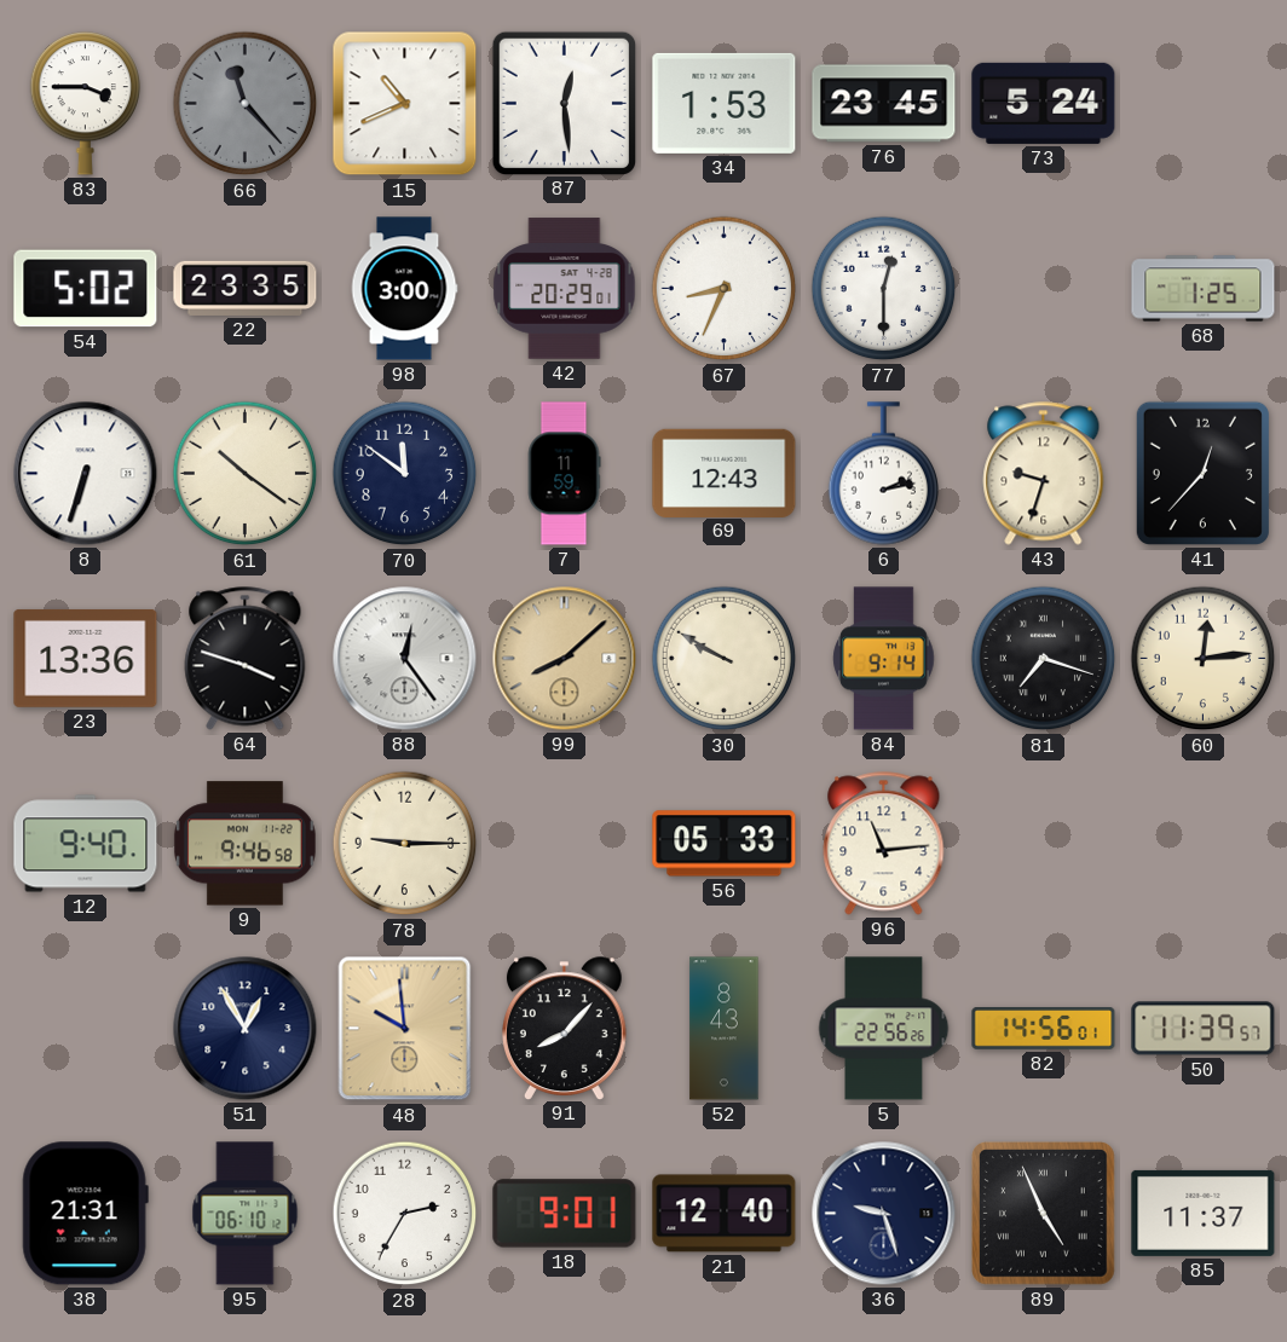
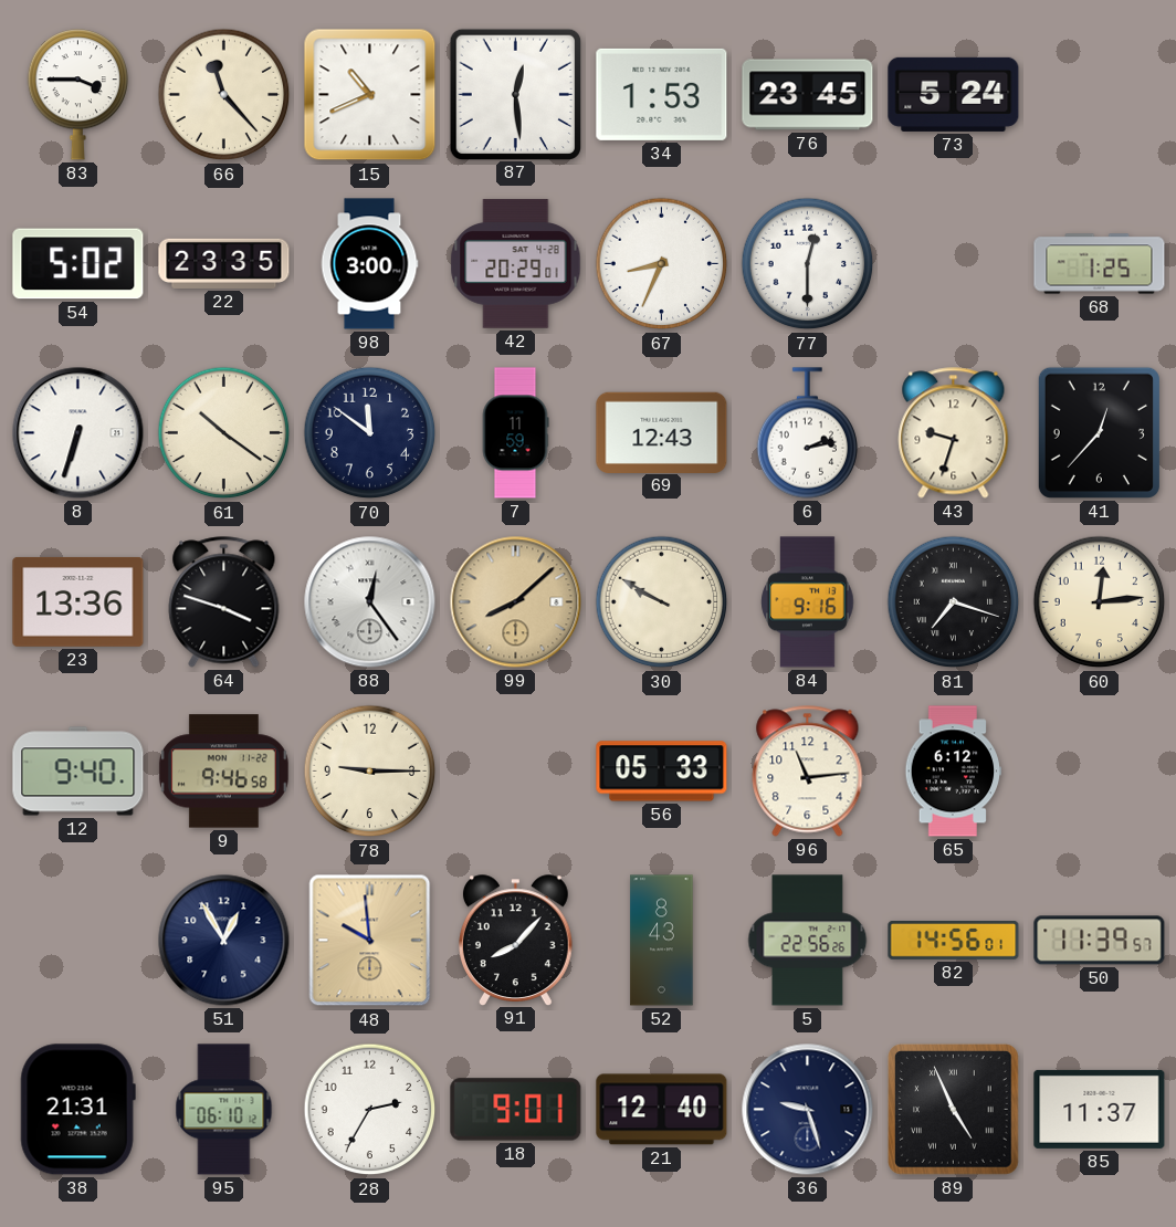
66 dial: grey -> cream
84: 9:14 -> 9:16
65: none -> 6:12
